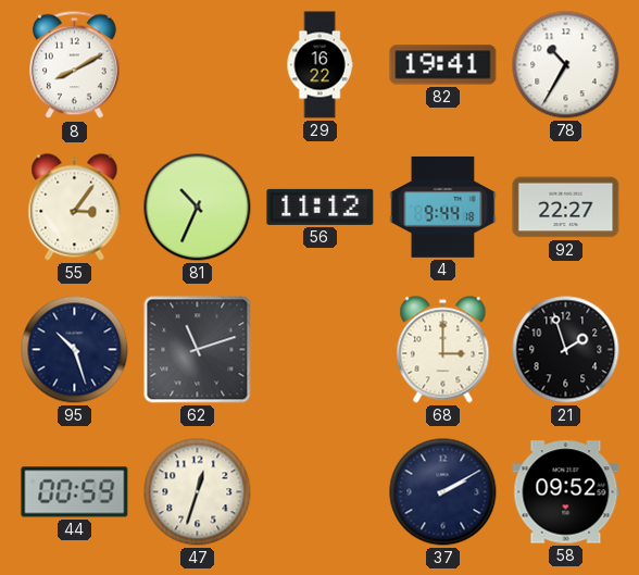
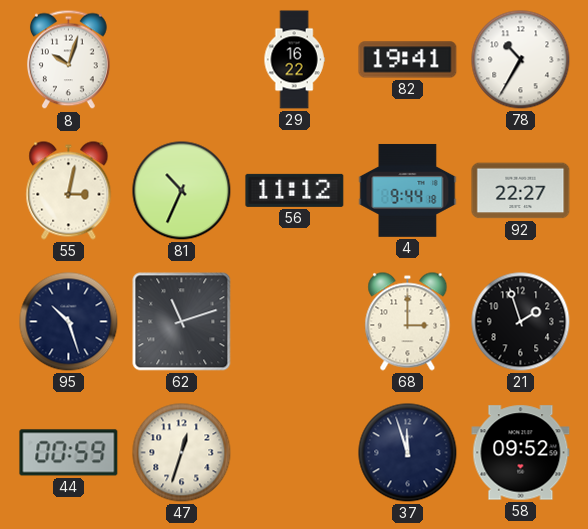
8: 8:10 -> 10:03
55: 3:06 -> 3:02
37: 2:10 -> 11:57
